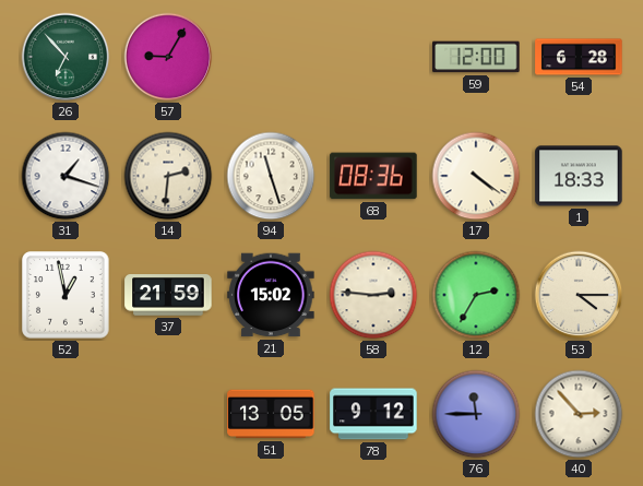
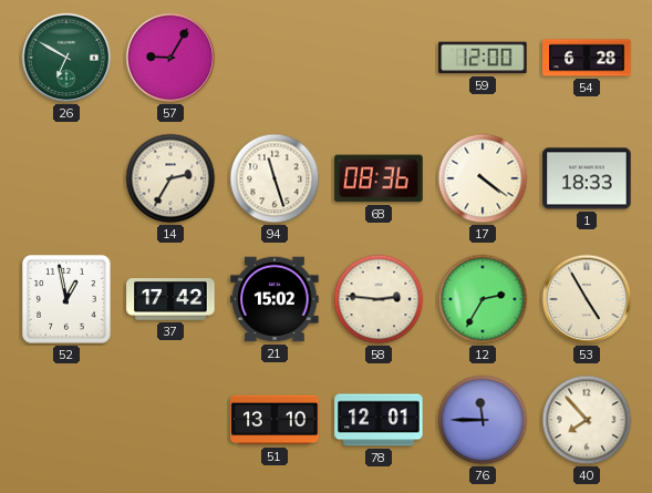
26: 6:53 -> 6:50
31: 1:18 -> none
14: 2:31 -> 2:35
37: 21:59 -> 17:42
53: 4:15 -> 4:55
51: 13:05 -> 13:10
78: 9:12 -> 12:01
40: 2:53 -> 7:53
